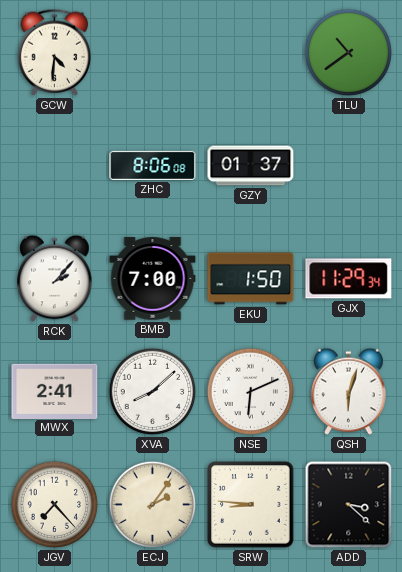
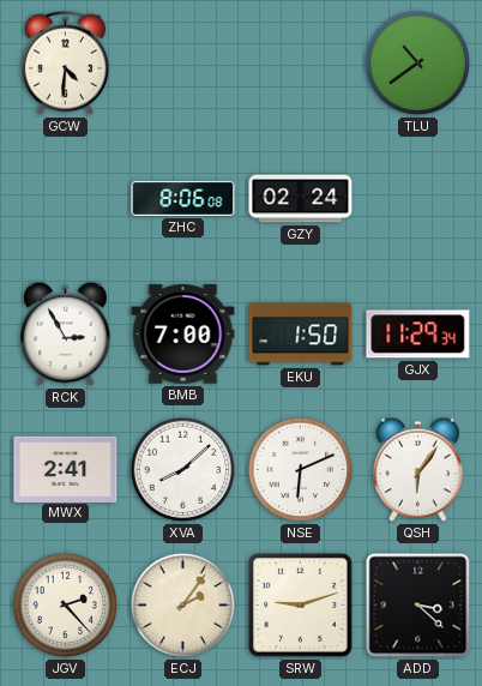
GZY: 01:37 -> 02:24
RCK: 2:07 -> 2:55
QSH: 6:03 -> 6:06
JGV: 7:23 -> 2:23
SRW: 8:46 -> 9:12
